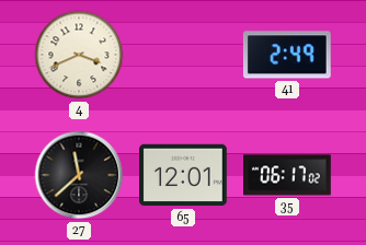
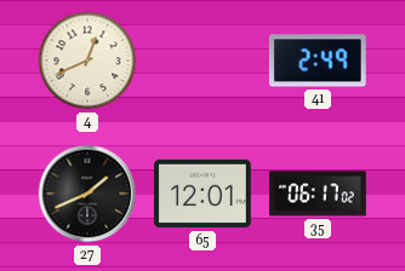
4: 3:41 -> 12:41
27: 11:38 -> 1:41
